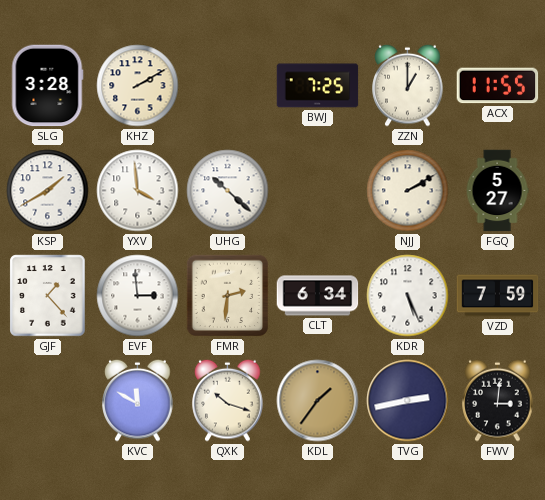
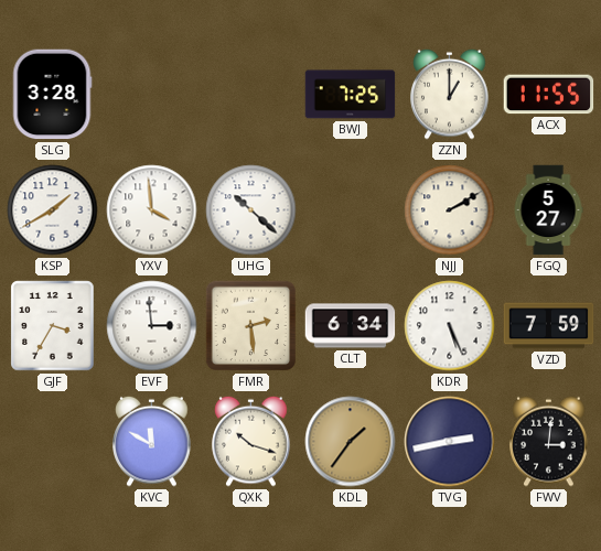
KHZ: 2:10 -> none
GJF: 1:23 -> 3:35
FMR: 2:31 -> 2:29
